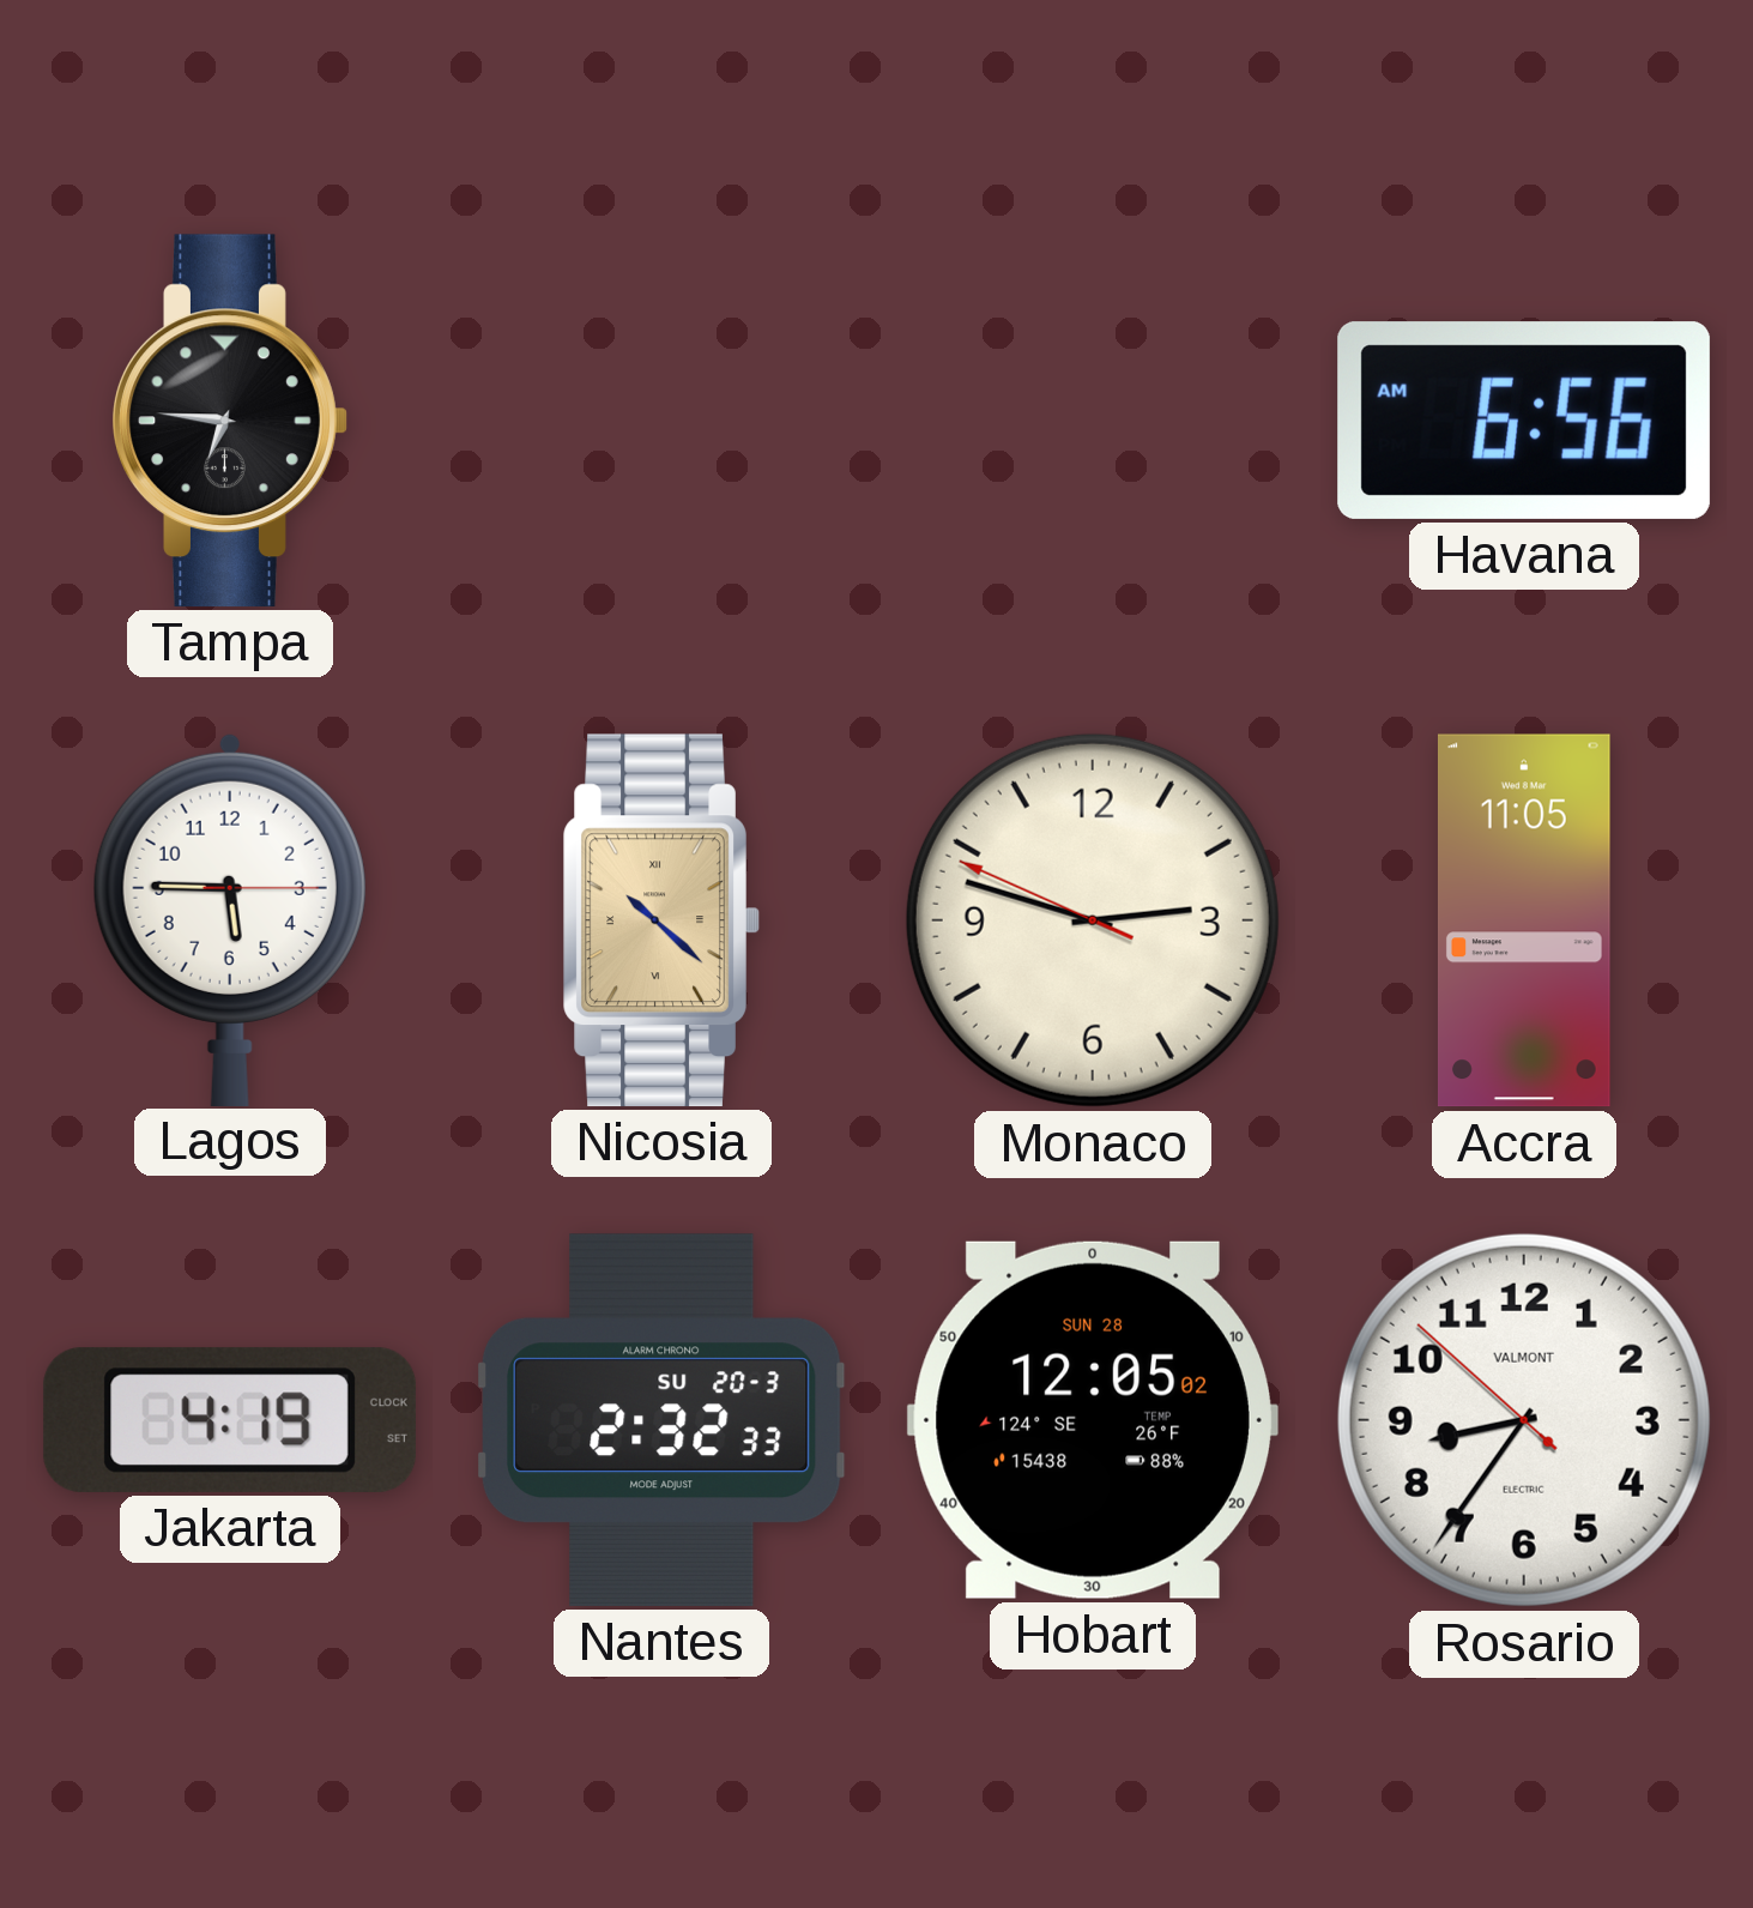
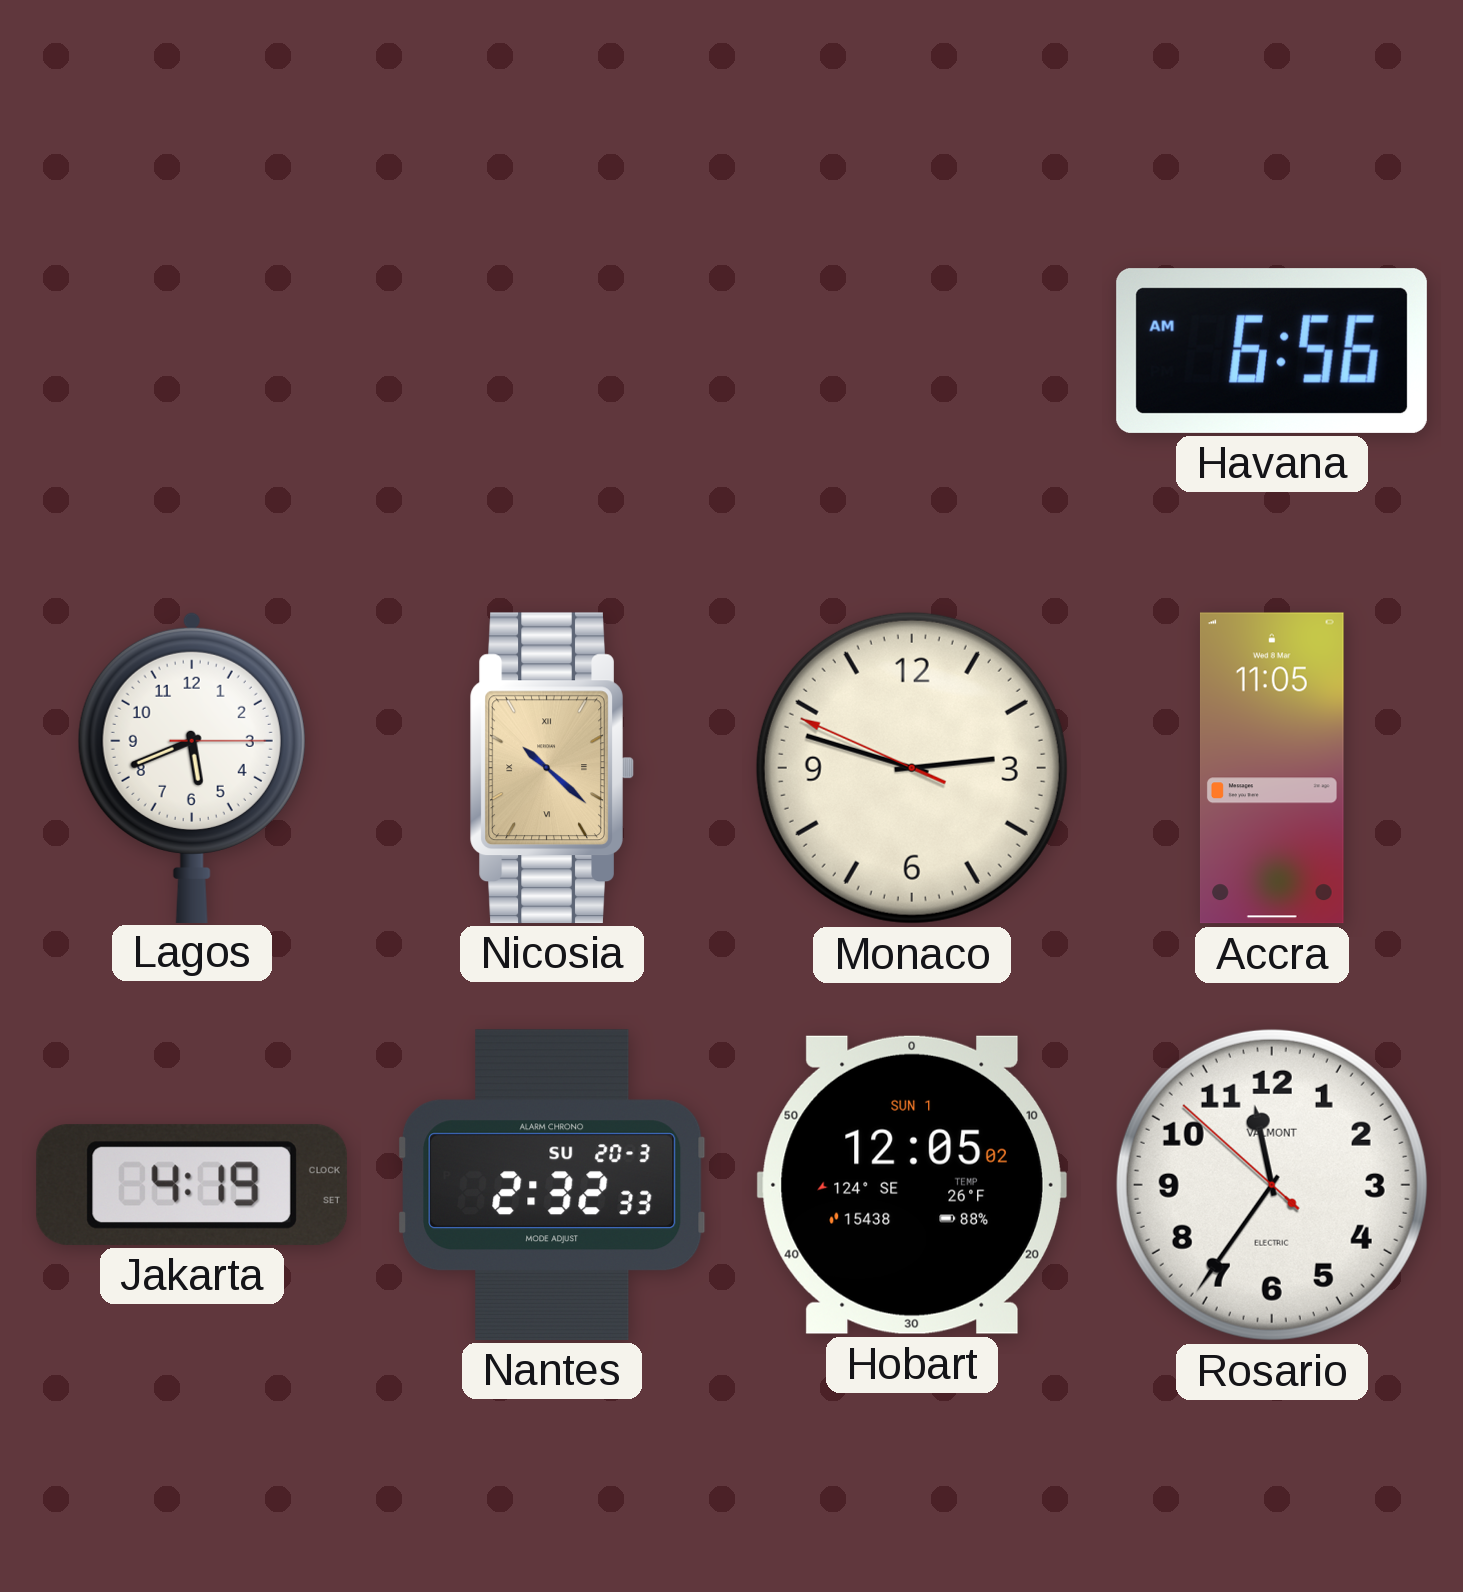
Tampa: 6:46 -> none
Lagos: 5:45 -> 5:41
Hobart date: SUN 28 -> SUN 1
Rosario: 8:35 -> 11:35
